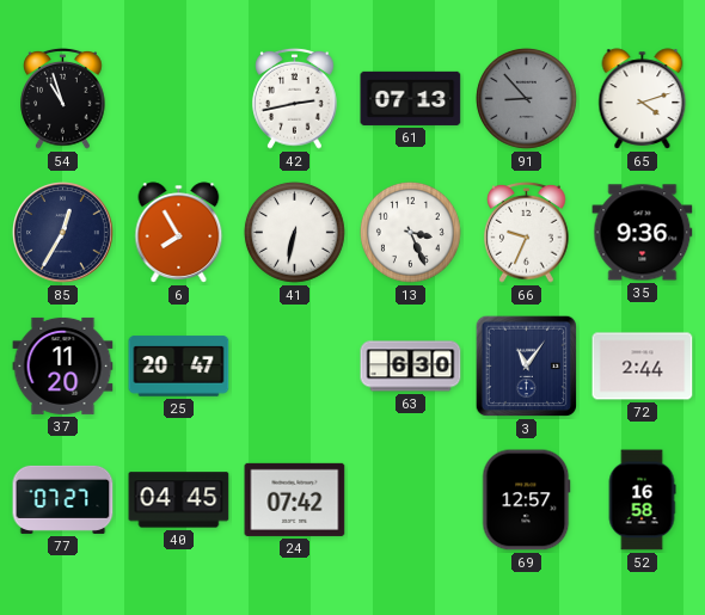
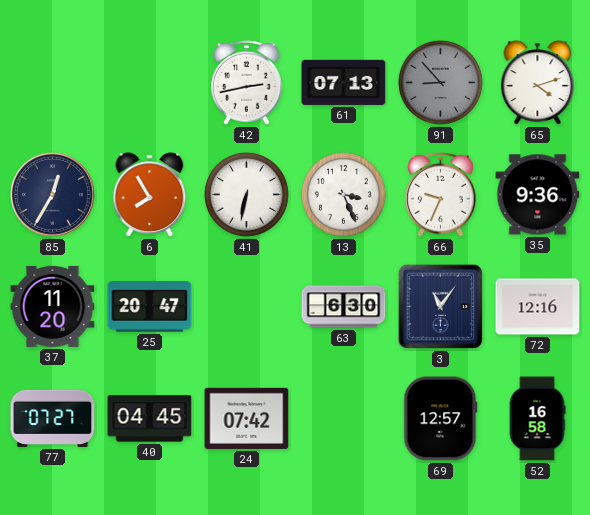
54: 10:57 -> none
72: 2:44 -> 12:16
